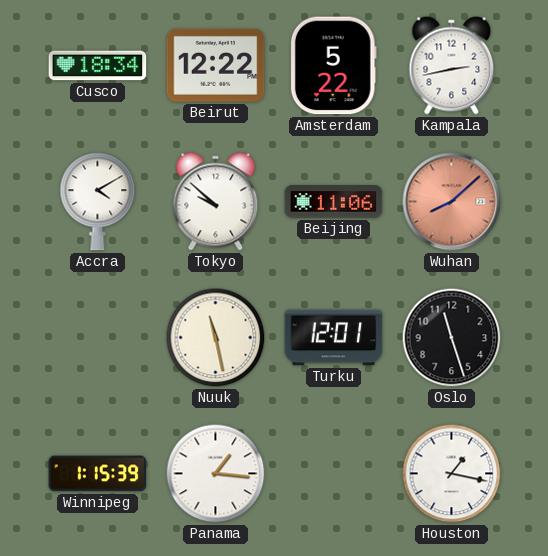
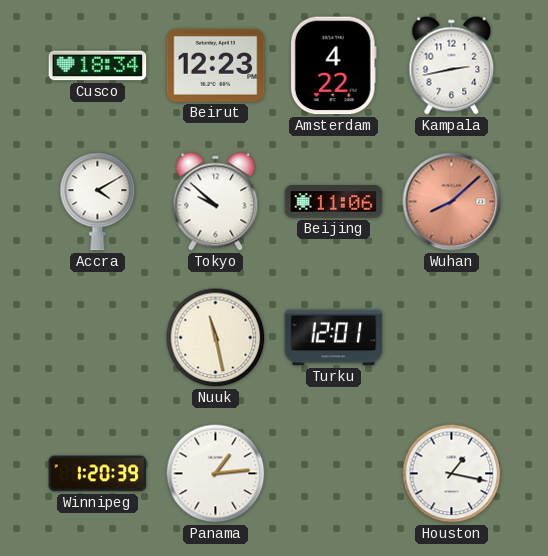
Beirut: 12:22 -> 12:23
Amsterdam: 5:22 -> 4:22
Oslo: 11:27 -> none
Winnipeg: 1:15 -> 1:20
Panama: 1:16 -> 1:14
